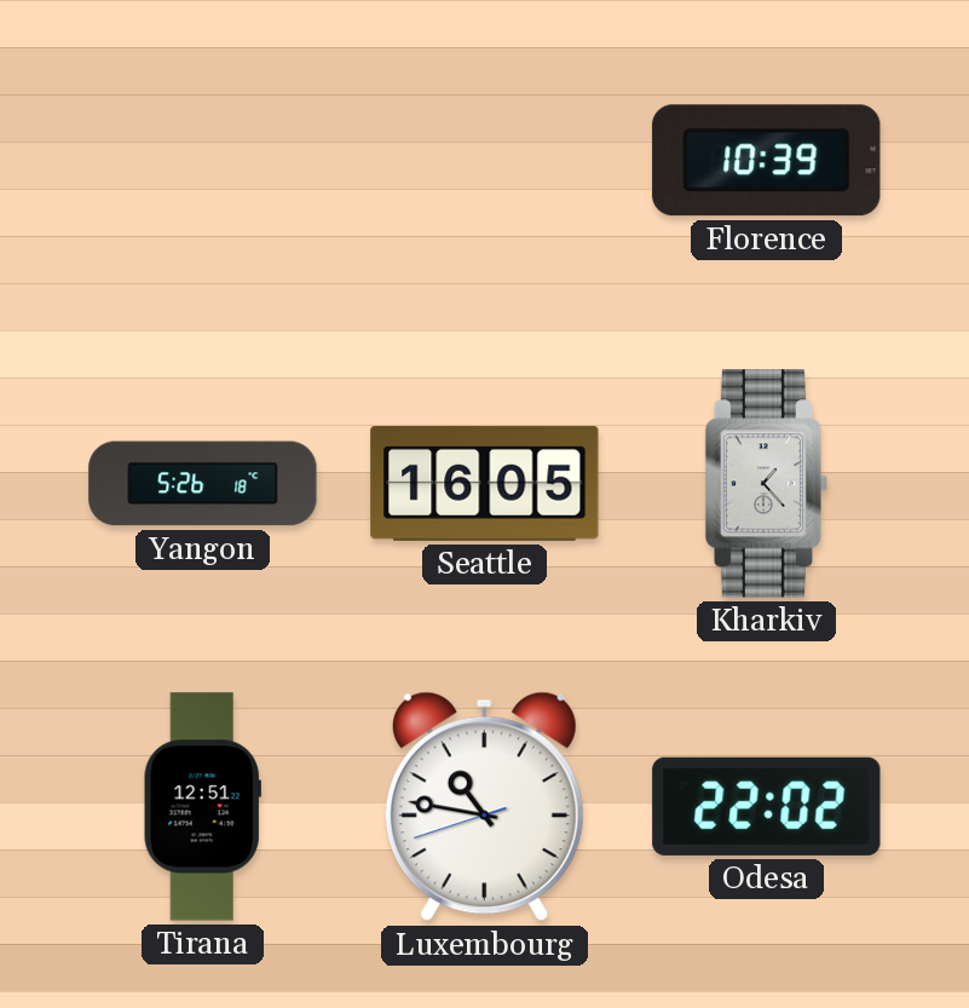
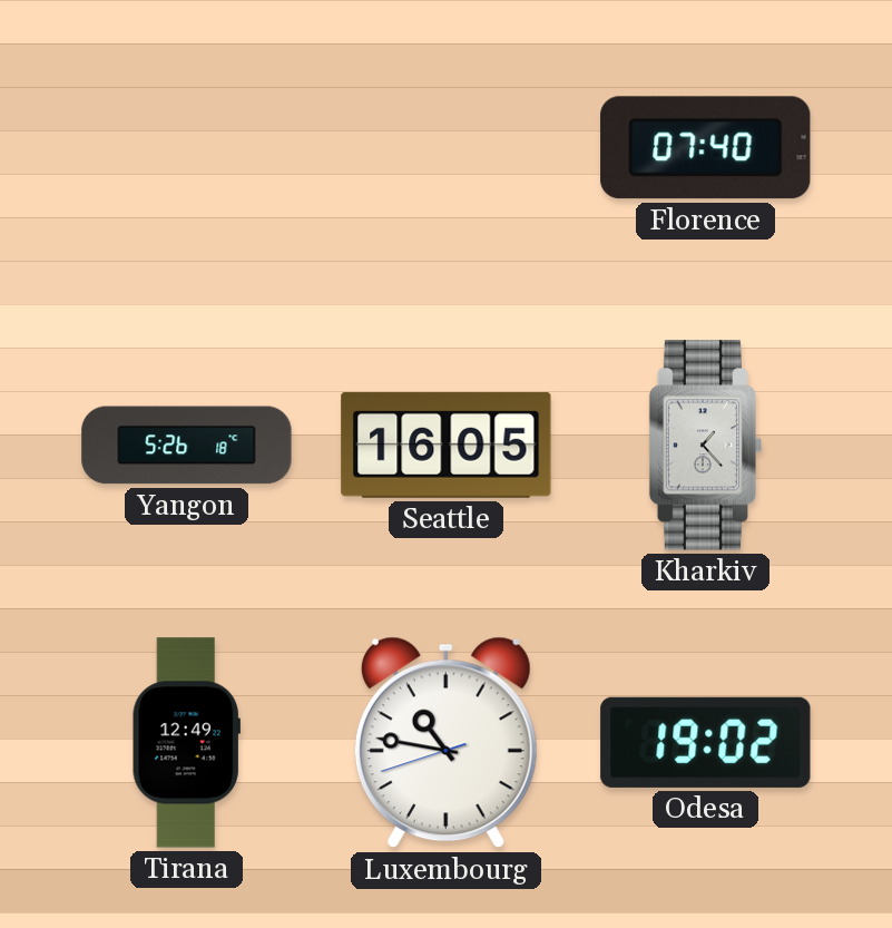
Florence: 10:39 -> 07:40
Tirana: 12:51 -> 12:49
Odesa: 22:02 -> 19:02
